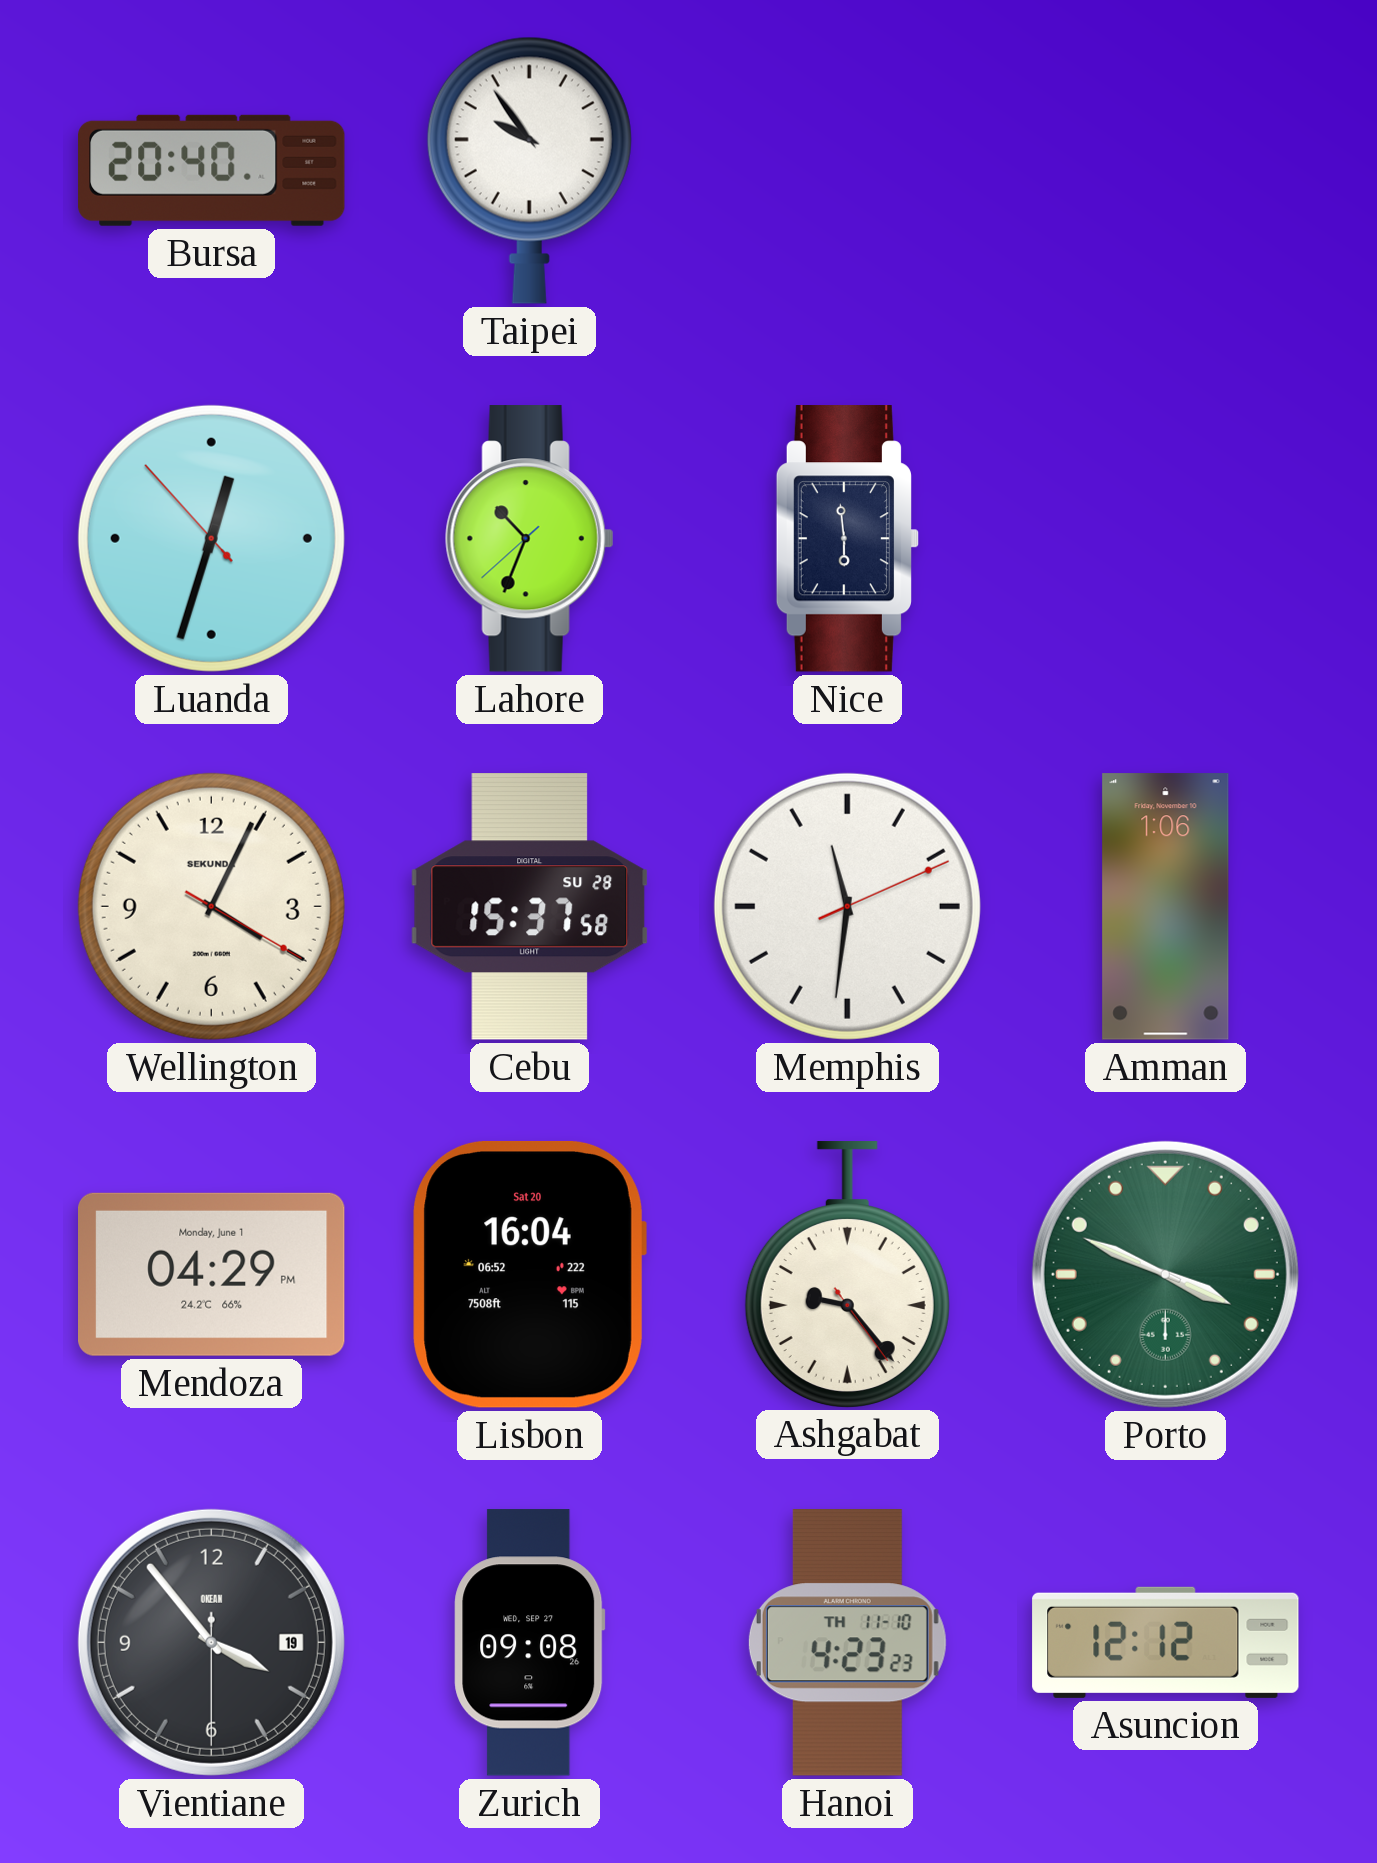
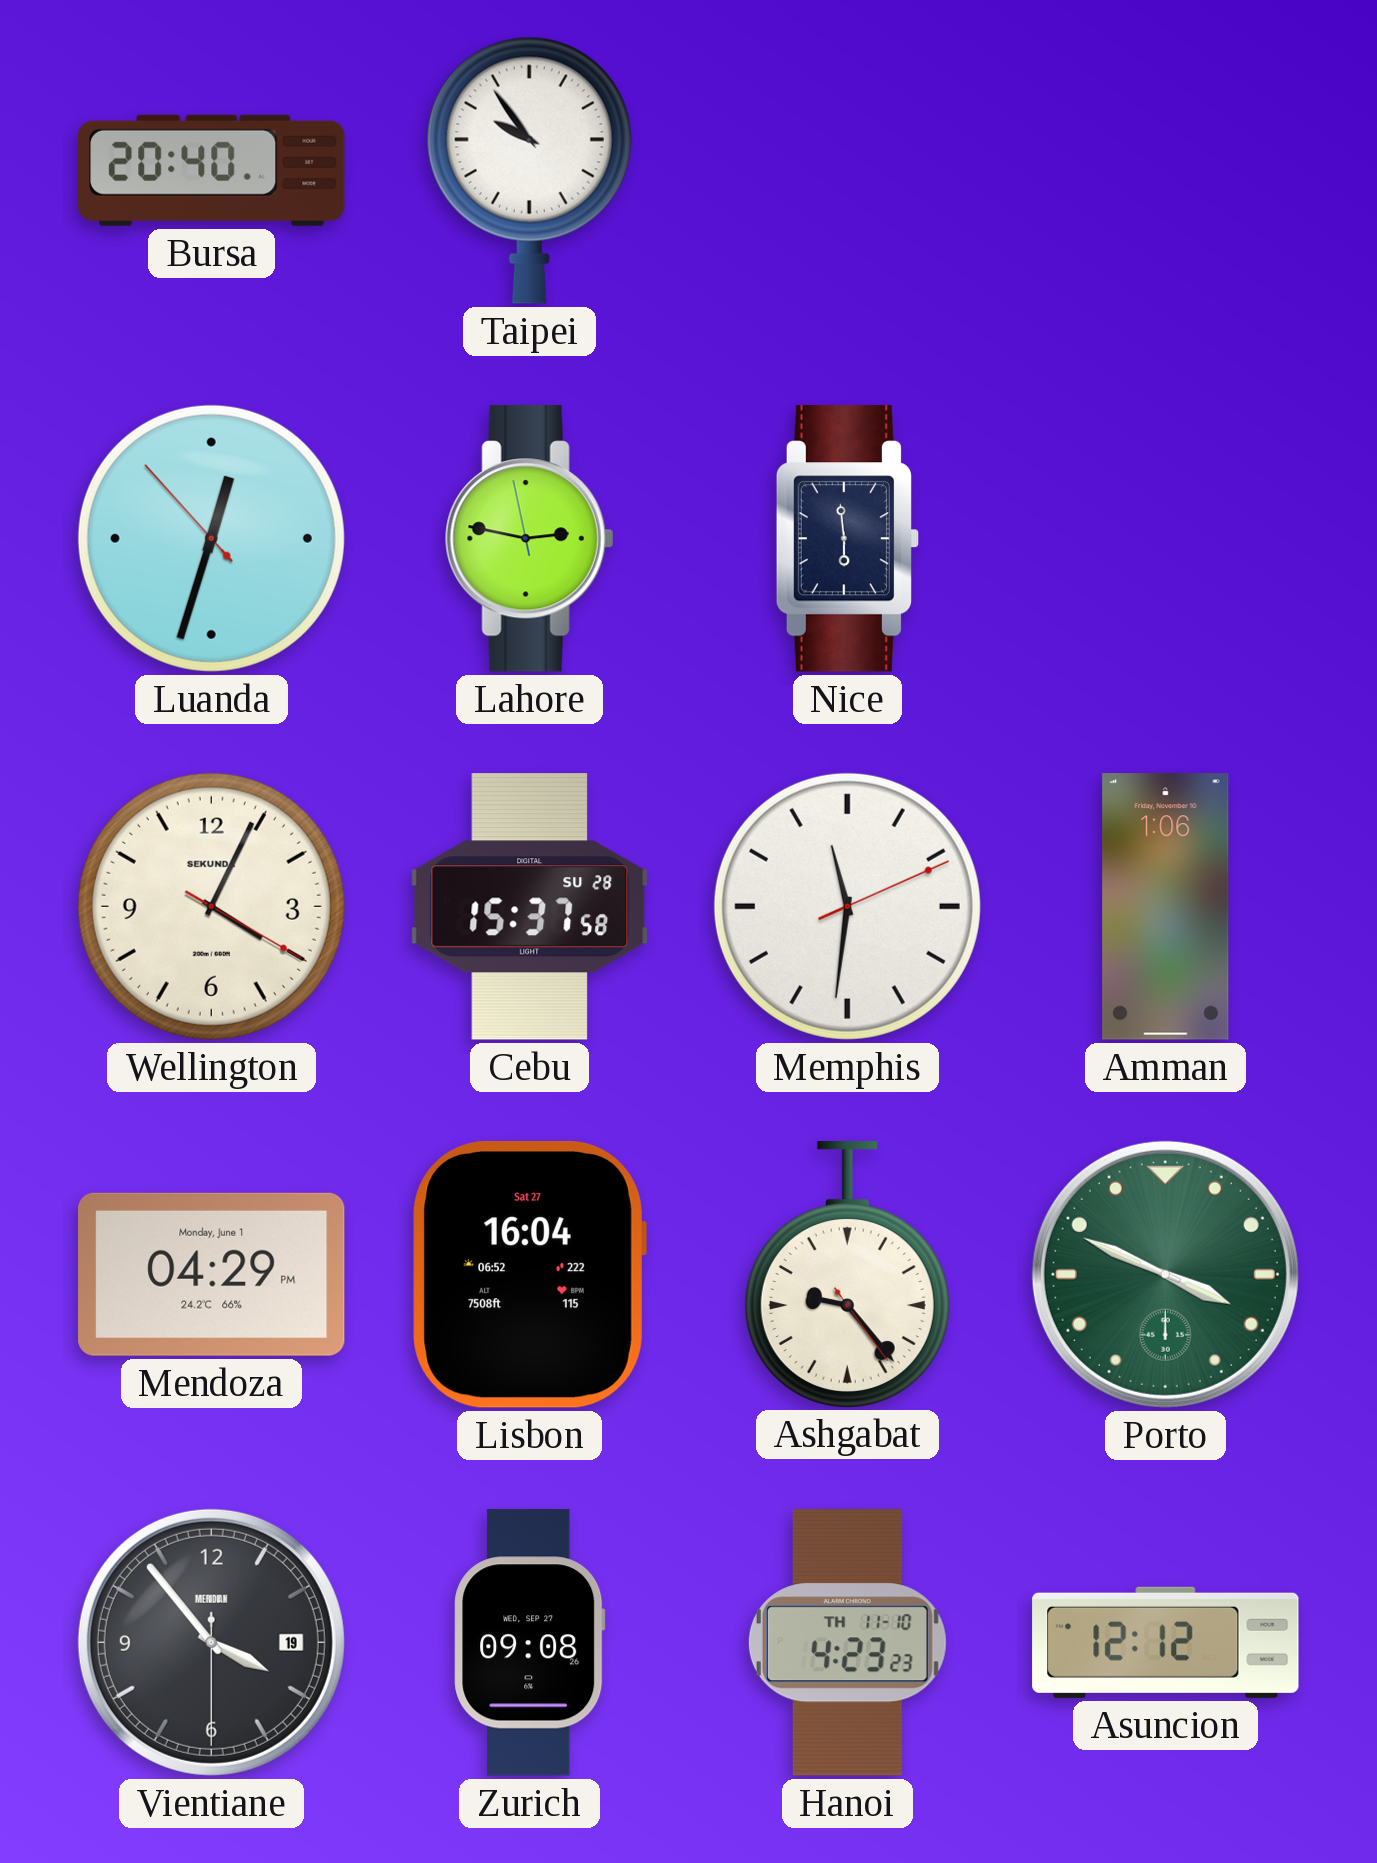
Lahore: 10:33 -> 2:46
Lisbon date: Sat 20 -> Sat 27
Vientiane brand: OKEAN -> MERIDIAN
